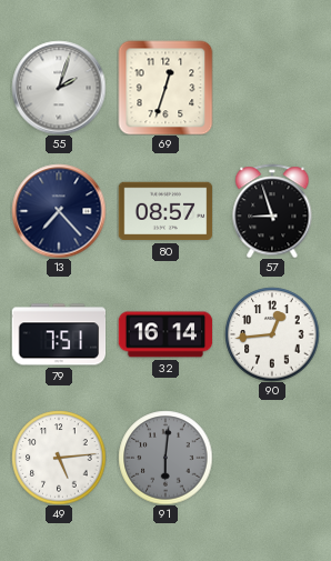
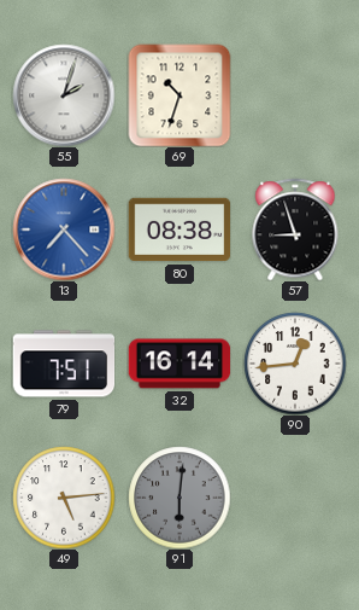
69: 12:33 -> 10:33
13 dial: navy -> blue
80: 08:57 -> 08:38
